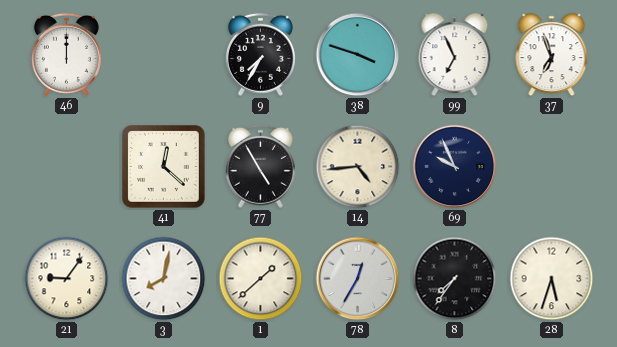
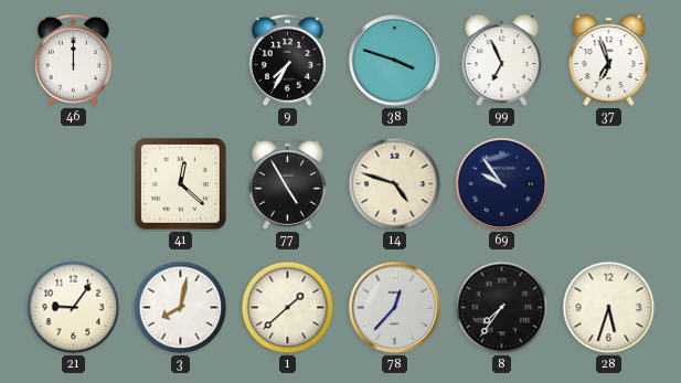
14: 4:44 -> 4:48
69: 9:56 -> 9:54
78: 12:35 -> 12:37
